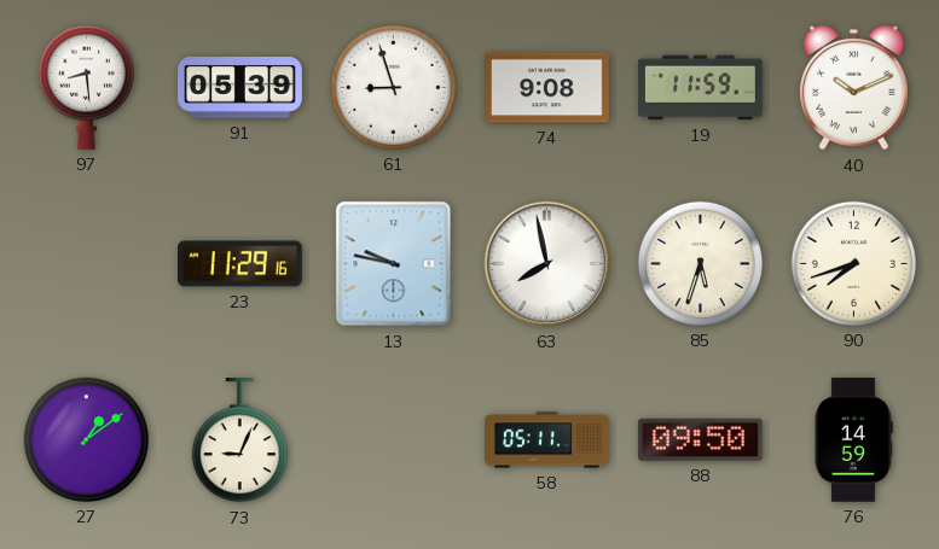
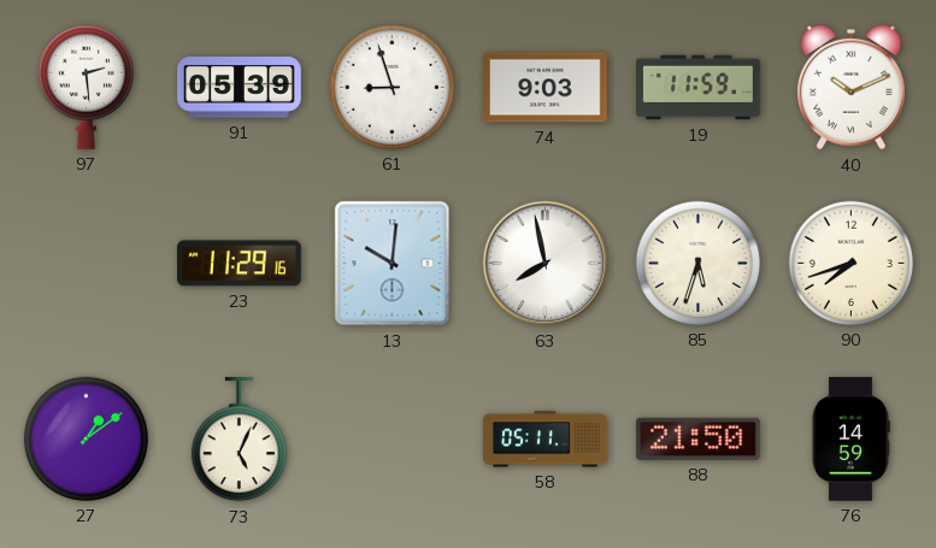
97: 8:29 -> 2:29
74: 9:08 -> 9:03
13: 9:47 -> 10:01
73: 9:04 -> 5:04
88: 09:50 -> 21:50
